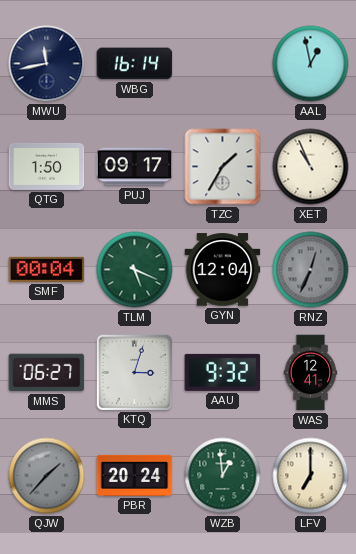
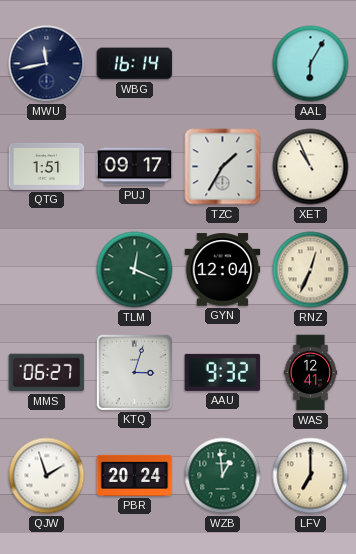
AAL: 12:58 -> 6:05
QTG: 1:50 -> 1:51
SMF: 00:04 -> none
TLM: 5:19 -> 12:19
RNZ dial: grey -> cream
QJW: 1:37 -> 1:57
QJW dial: grey -> white
